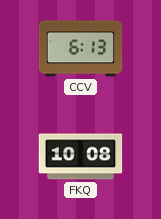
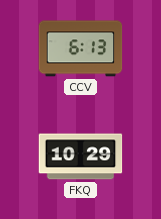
FKQ: 10:08 -> 10:29
